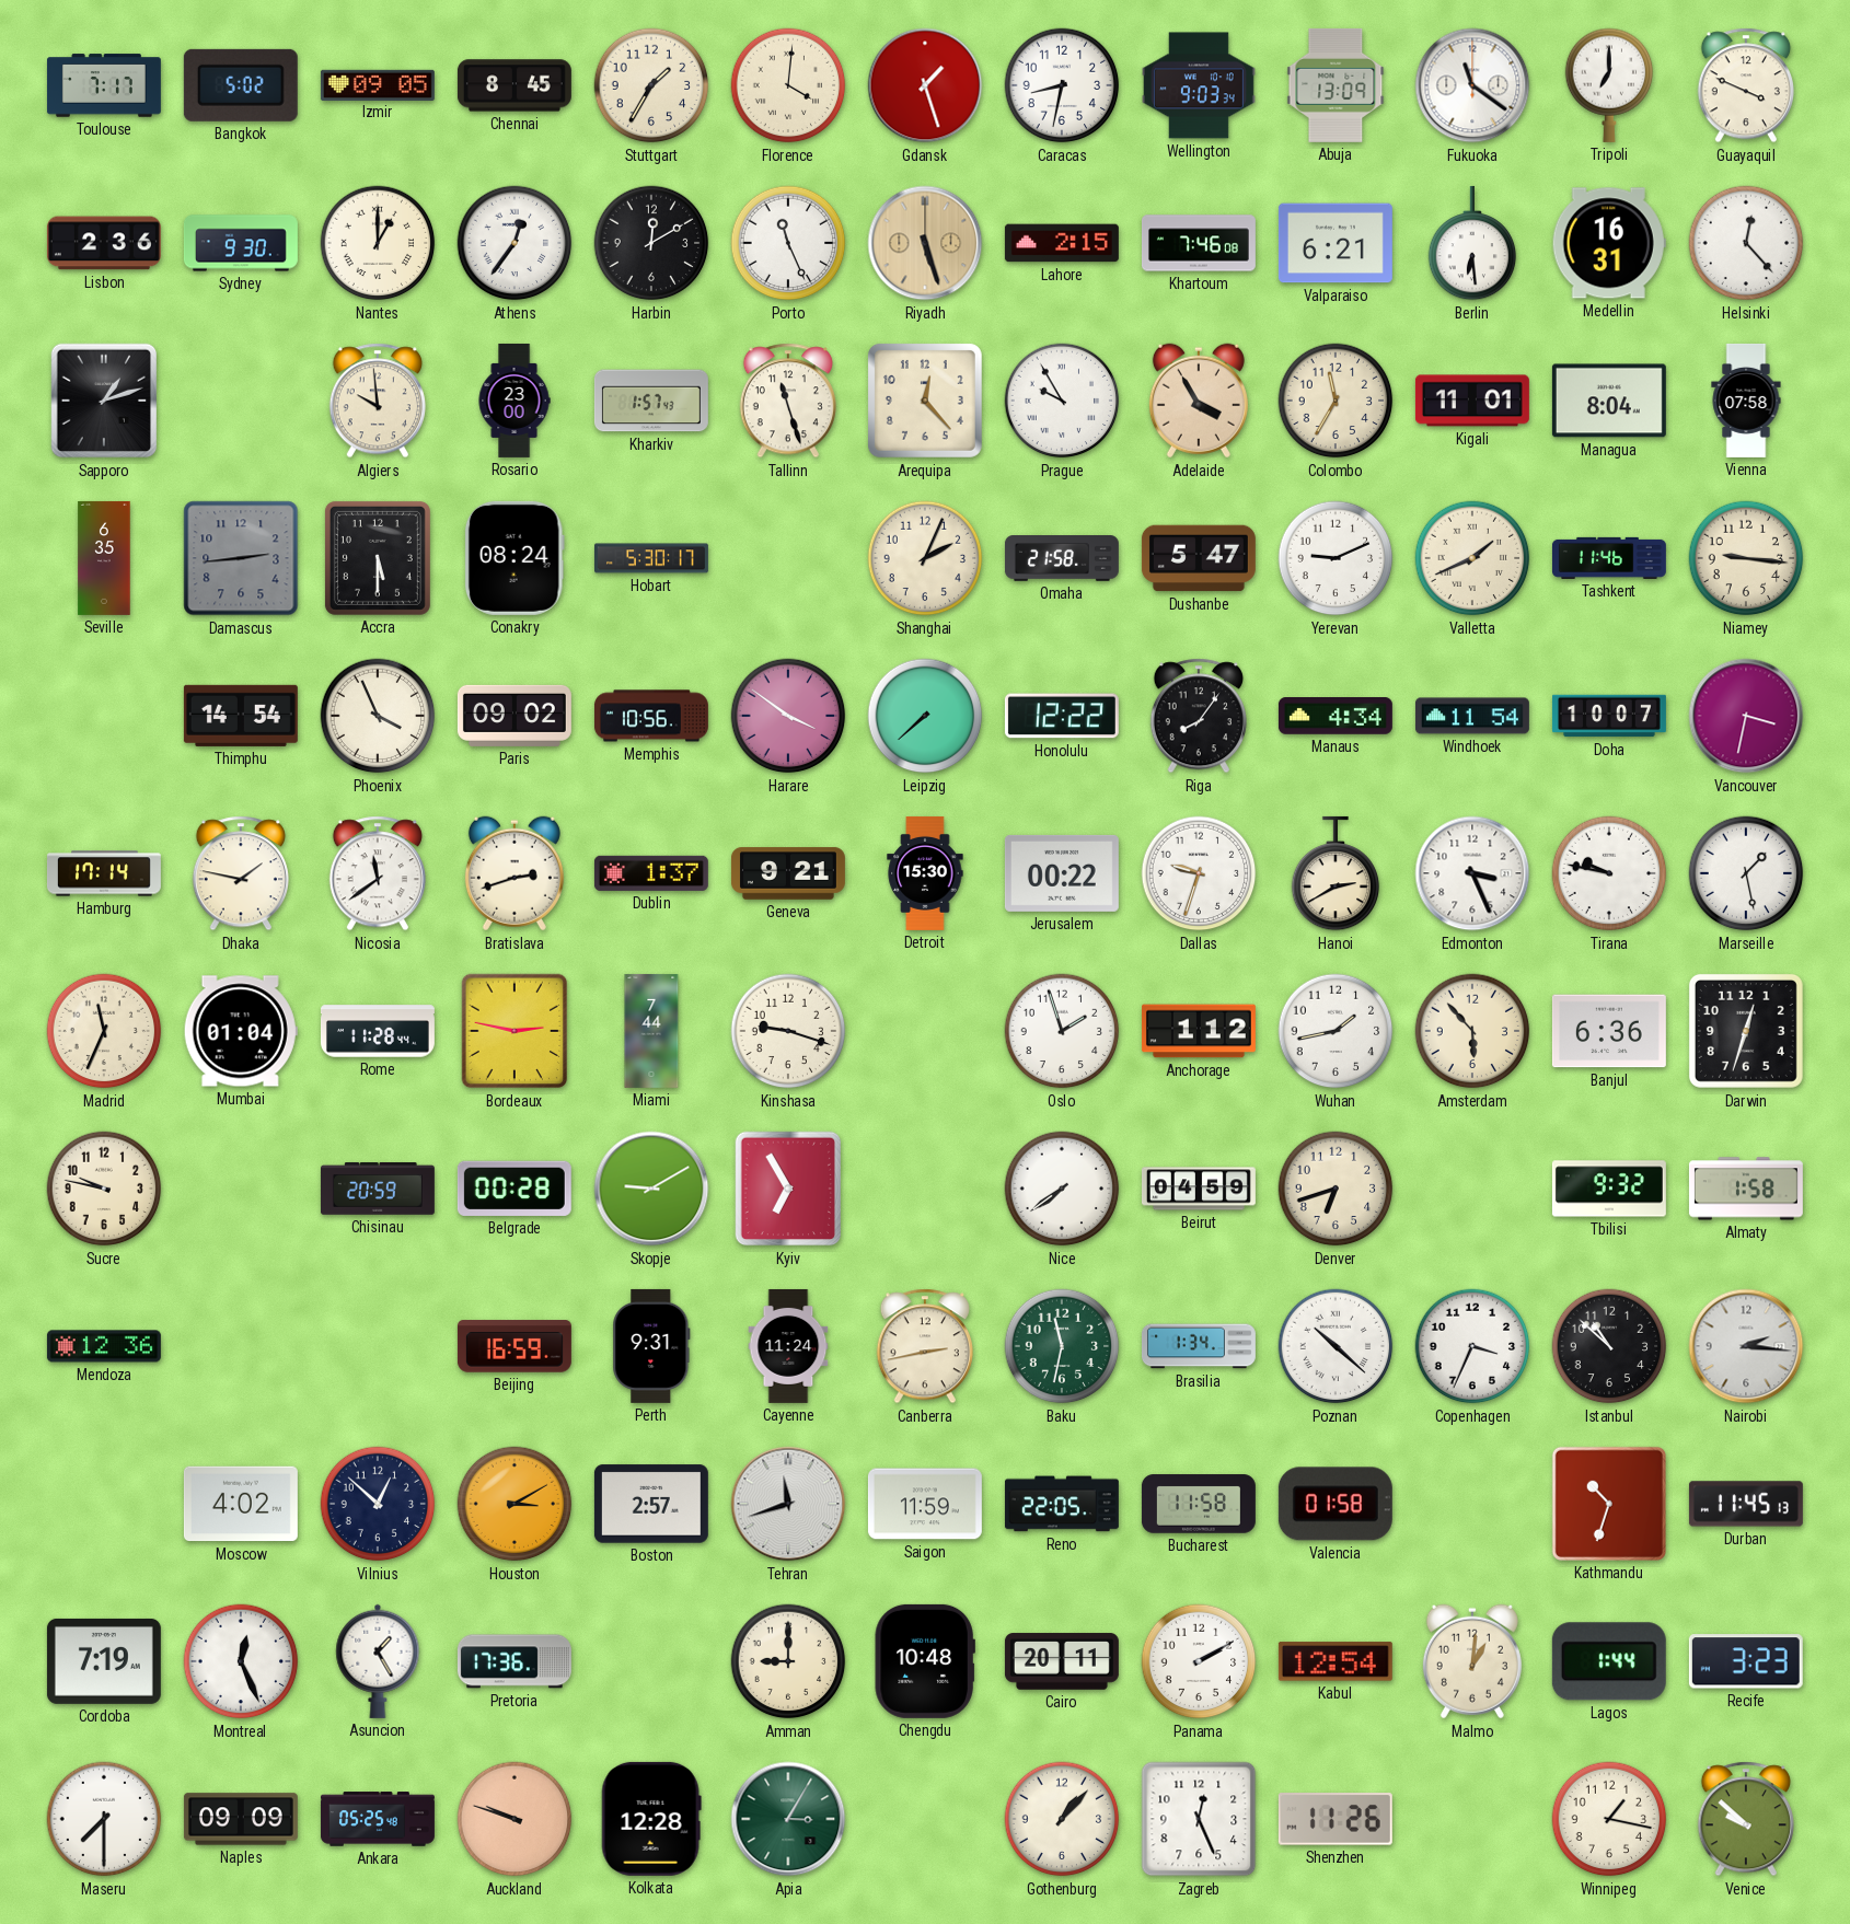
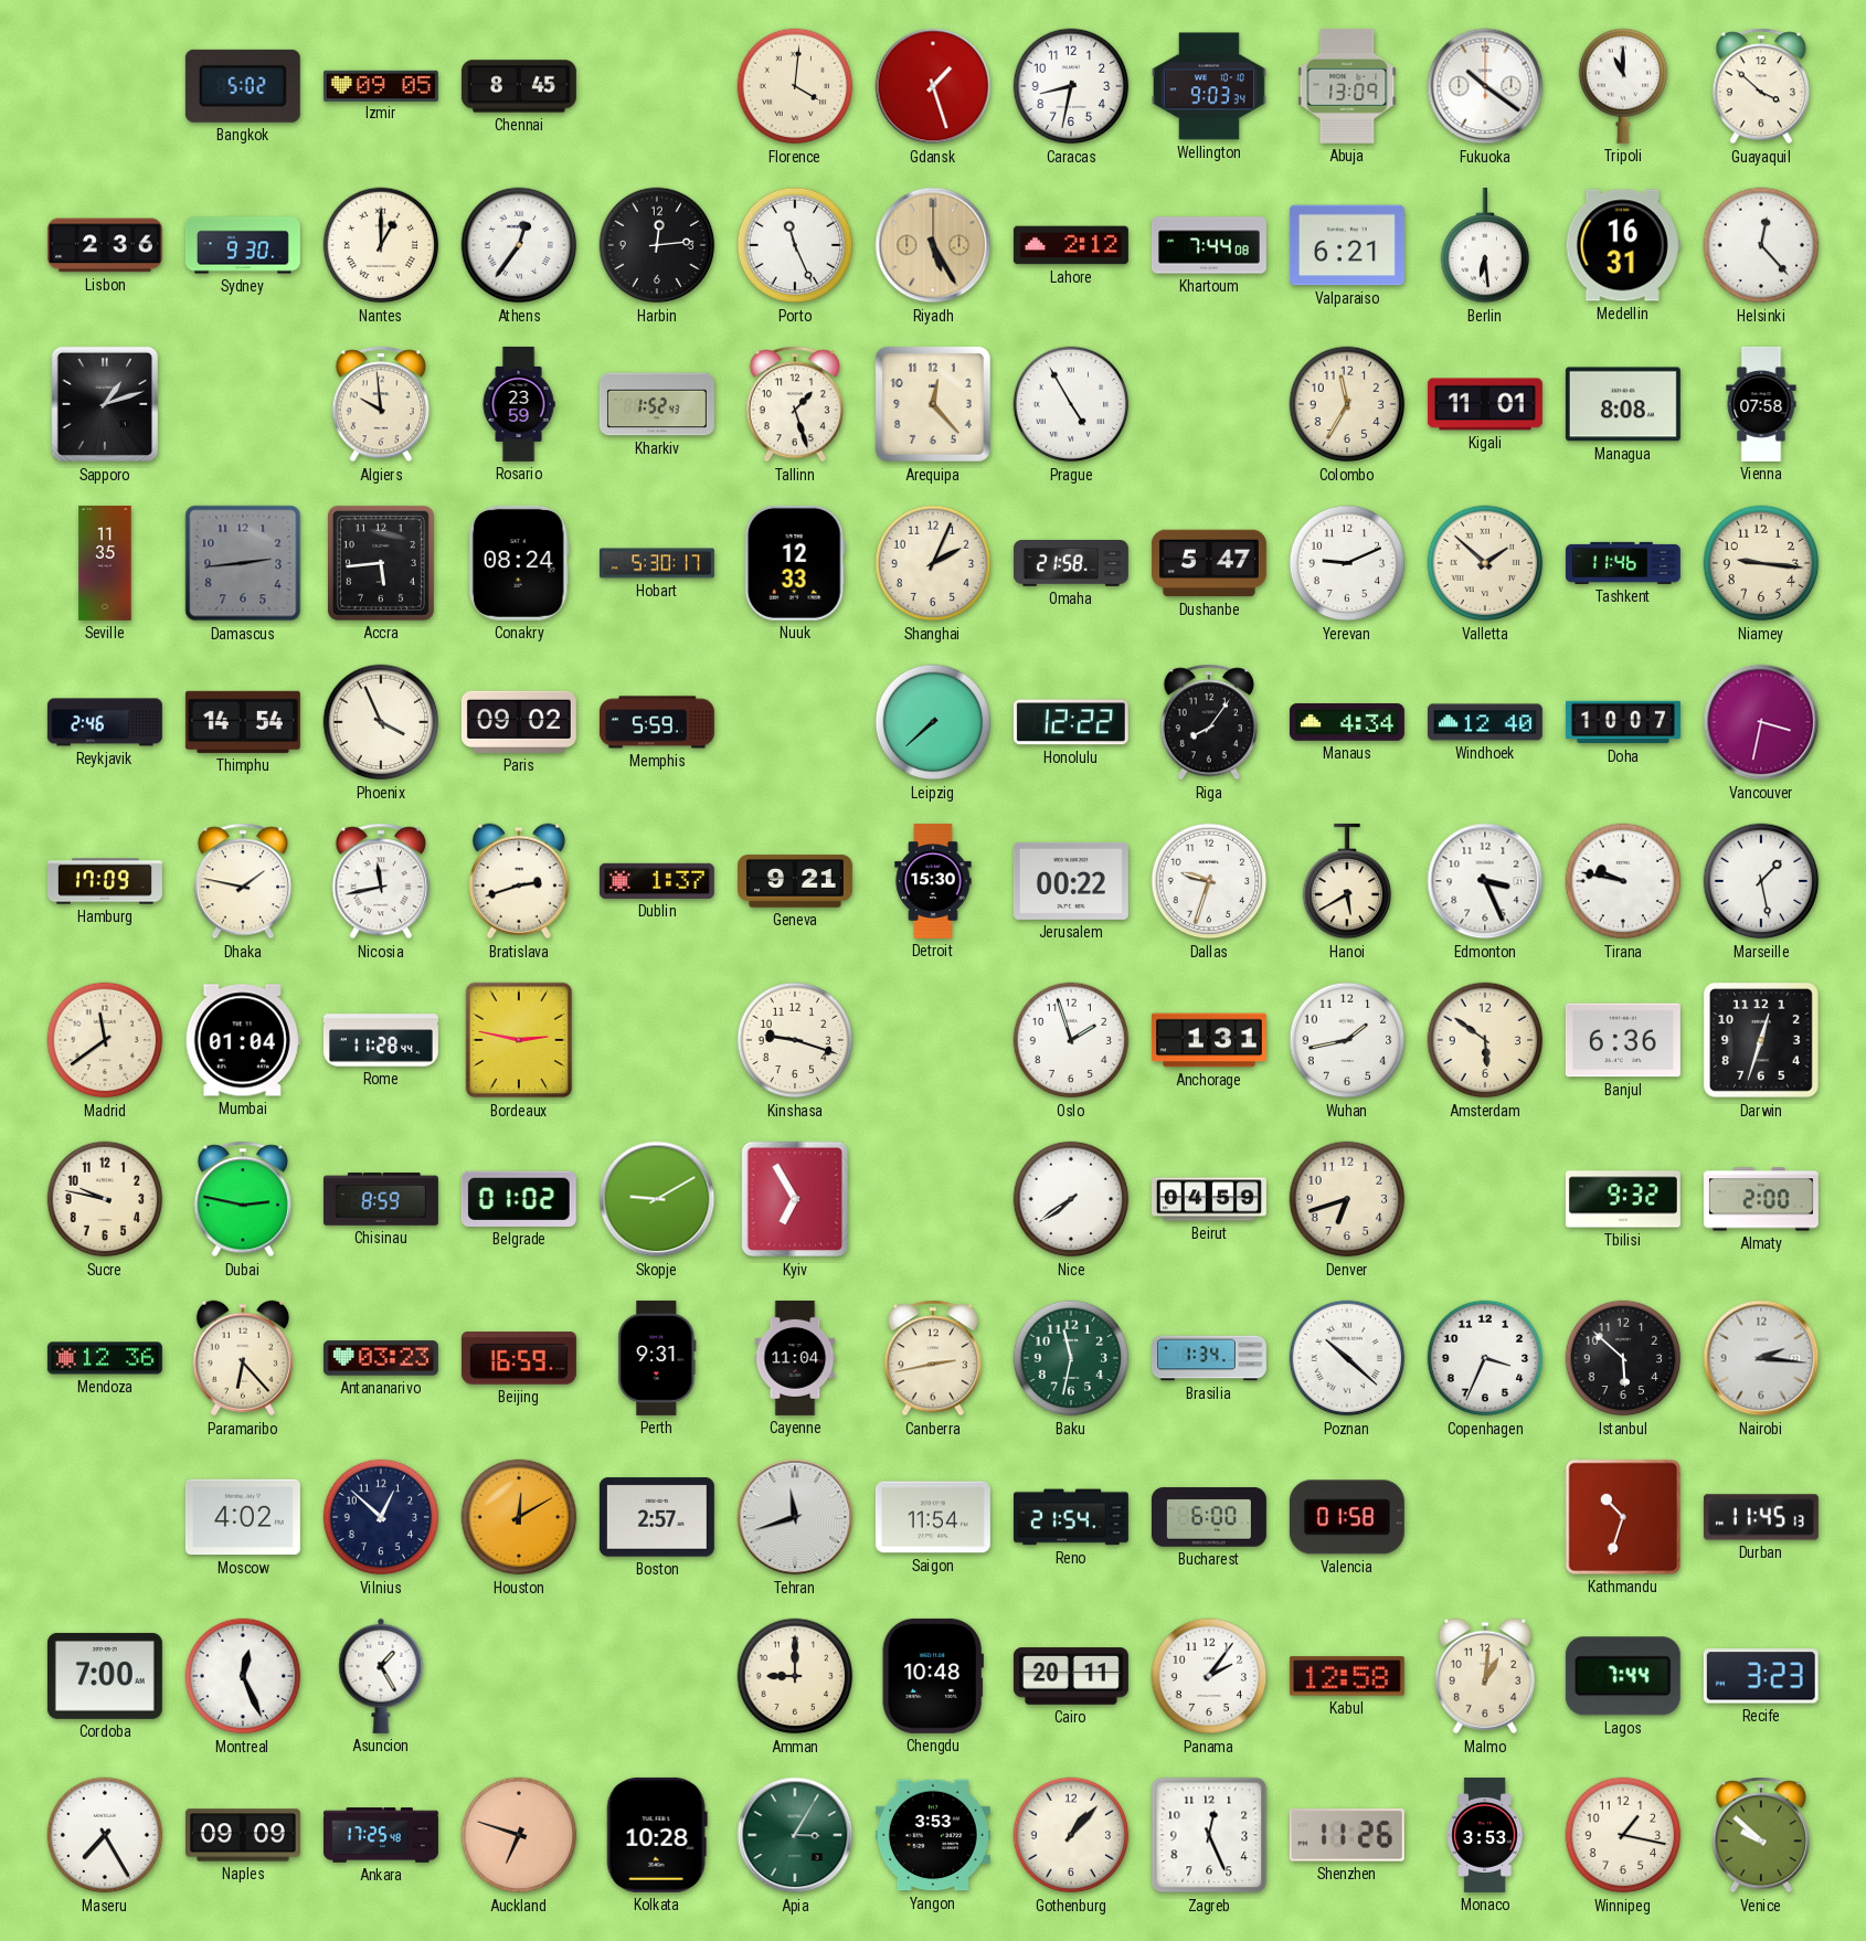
Toulouse: 7:17 -> none
Stuttgart: 1:35 -> none
Fukuoka: 11:21 -> 10:21
Tripoli: 7:00 -> 11:00
Guayaquil: 3:49 -> 3:52
Harbin: 12:10 -> 12:14
Riyadh: 5:27 -> 5:25
Lahore: 2:15 -> 2:12
Khartoum: 7:46 -> 7:44
Rosario: 23:00 -> 23:59
Kharkiv: 1:57 -> 1:52
Tallinn: 11:27 -> 1:27
Prague: 9:55 -> 4:55
Adelaide: 3:55 -> none
Managua: 8:04 -> 8:08
Seville: 6:35 -> 11:35
Accra: 5:30 -> 5:44
Nuuk: none -> 12:33
Valletta: 1:41 -> 1:52
Reykjavik: none -> 2:46
Memphis: 10:56 -> 5:59
Harare: 3:51 -> none
Windhoek: 11:54 -> 12:40
Hamburg: 17:14 -> 17:09
Nicosia: 11:39 -> 11:43
Hanoi: 2:40 -> 5:40
Madrid: 11:34 -> 11:39
Miami: 7:44 -> none
Anchorage: 1:12 -> 1:31
Amsterdam: 5:53 -> 5:51
Dubai: none -> 2:47
Chisinau: 20:59 -> 8:59
Belgrade: 00:28 -> 01:02
Almaty: 1:58 -> 2:00
Paramaribo: none -> 6:23
Antananarivo: none -> 03:23
Cayenne: 11:24 -> 11:04
Istanbul: 10:52 -> 5:52
Houston: 3:10 -> 12:10
Saigon: 11:59 -> 11:54
Reno: 22:05 -> 21:54
Bucharest: 11:58 -> 6:00
Cordoba: 7:19 -> 7:00
Pretoria: 17:36 -> none
Panama: 2:10 -> 2:06
Kabul: 12:54 -> 12:58
Lagos: 1:44 -> 7:44
Maseru: 7:30 -> 7:25
Ankara: 05:25 -> 17:25
Auckland: 9:48 -> 6:48
Kolkata: 12:28 -> 10:28
Yangon: none -> 3:53
Monaco: none -> 3:53
